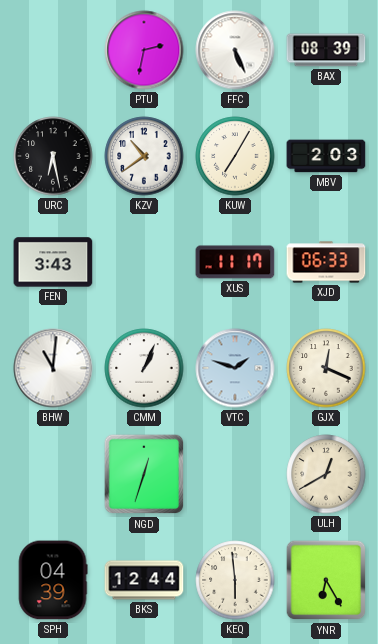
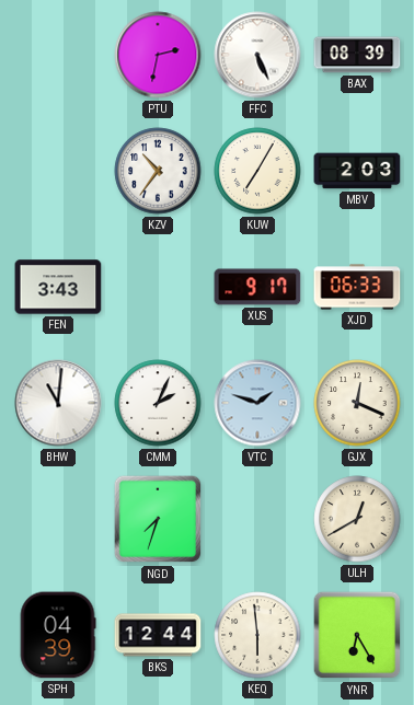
URC: 6:28 -> none
KZV: 10:39 -> 10:36
XUS: 11:17 -> 9:17
CMM: 1:04 -> 2:04
NGD: 12:33 -> 7:33
